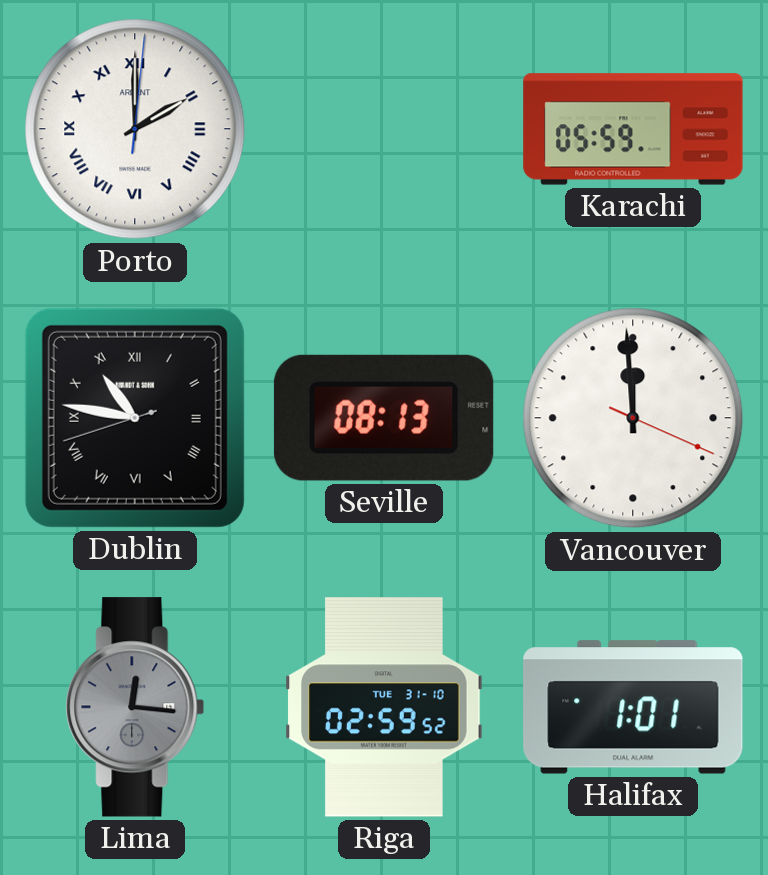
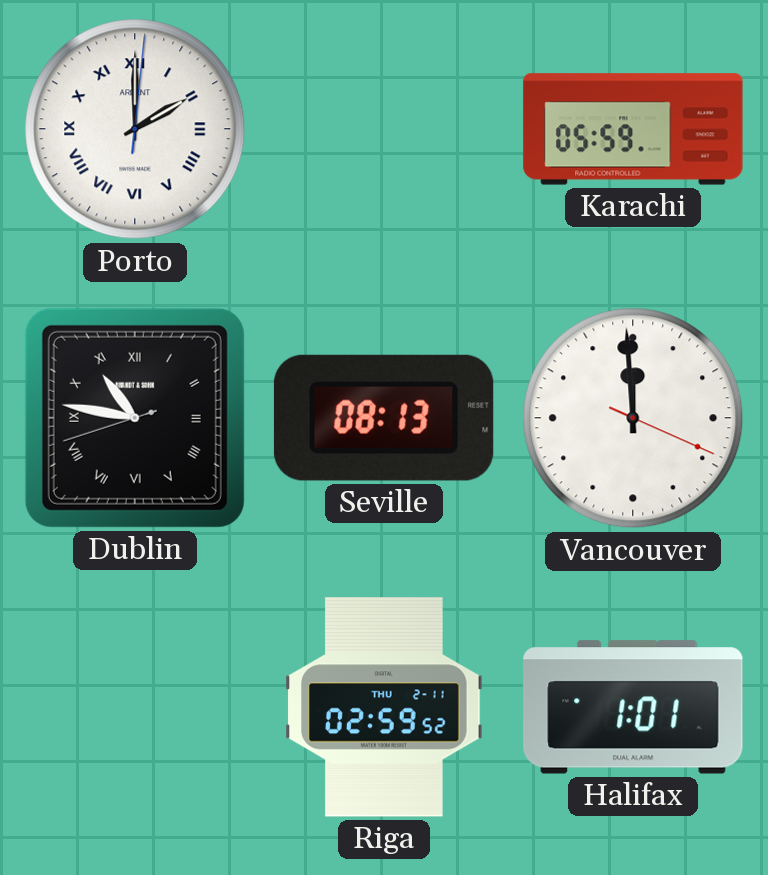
Lima: 12:16 -> none
Riga date: TUE 31-10 -> THU 2-11
